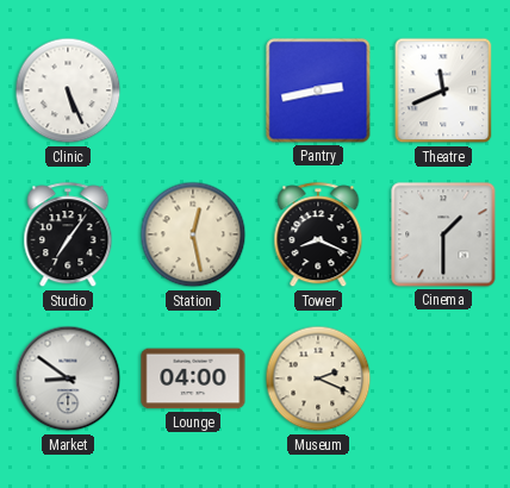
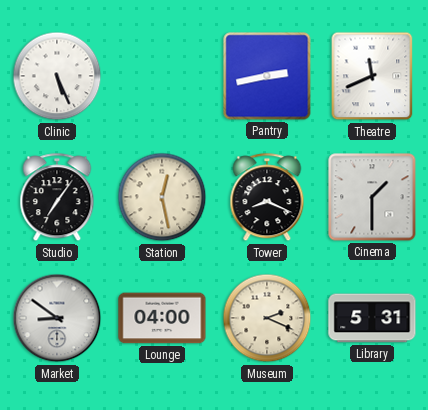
Library: none -> 5:31
